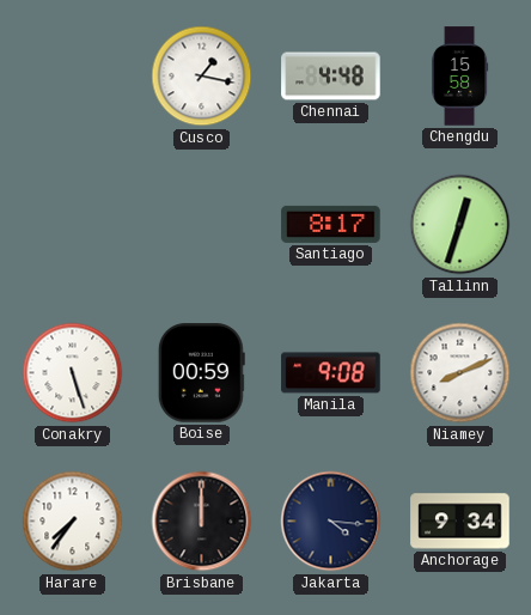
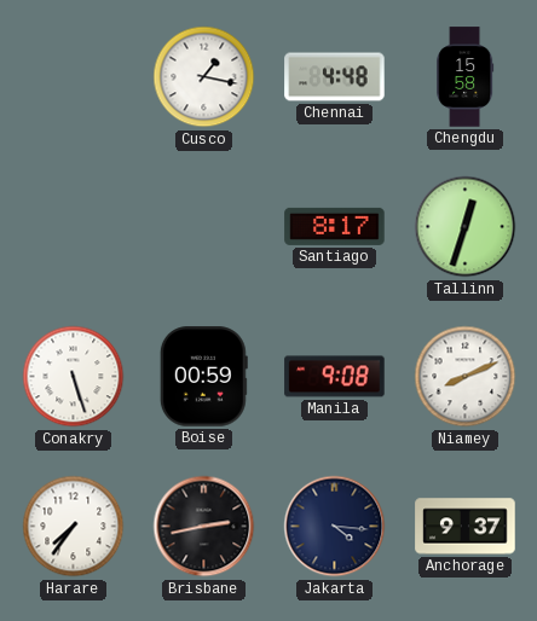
Brisbane: 12:00 -> 2:43
Anchorage: 9:34 -> 9:37
